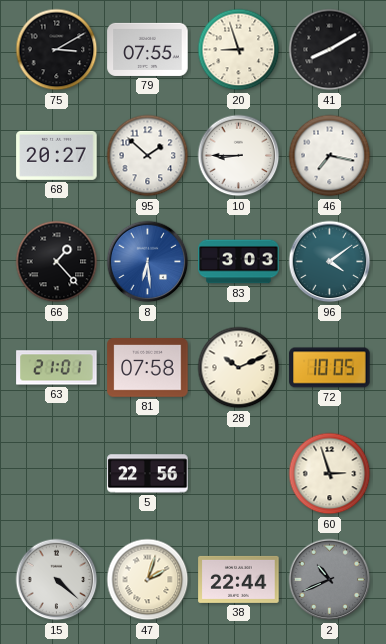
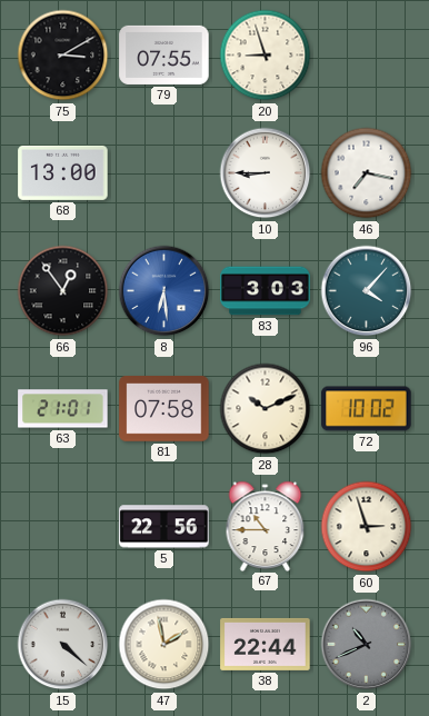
41: 8:10 -> none
68: 20:27 -> 13:00
95: 1:52 -> none
66: 1:23 -> 12:54
96: 4:09 -> 4:07
72: 10:05 -> 10:02
67: none -> 10:45
47: 2:03 -> 1:58
